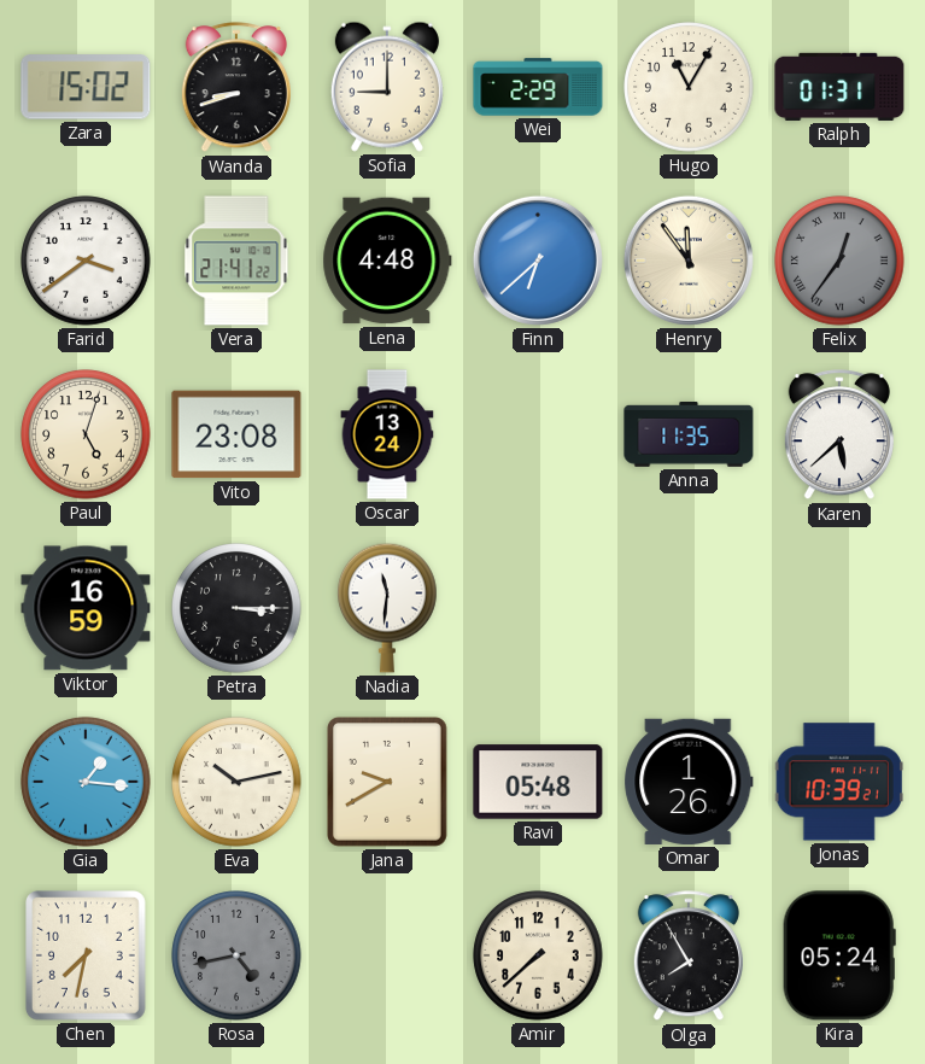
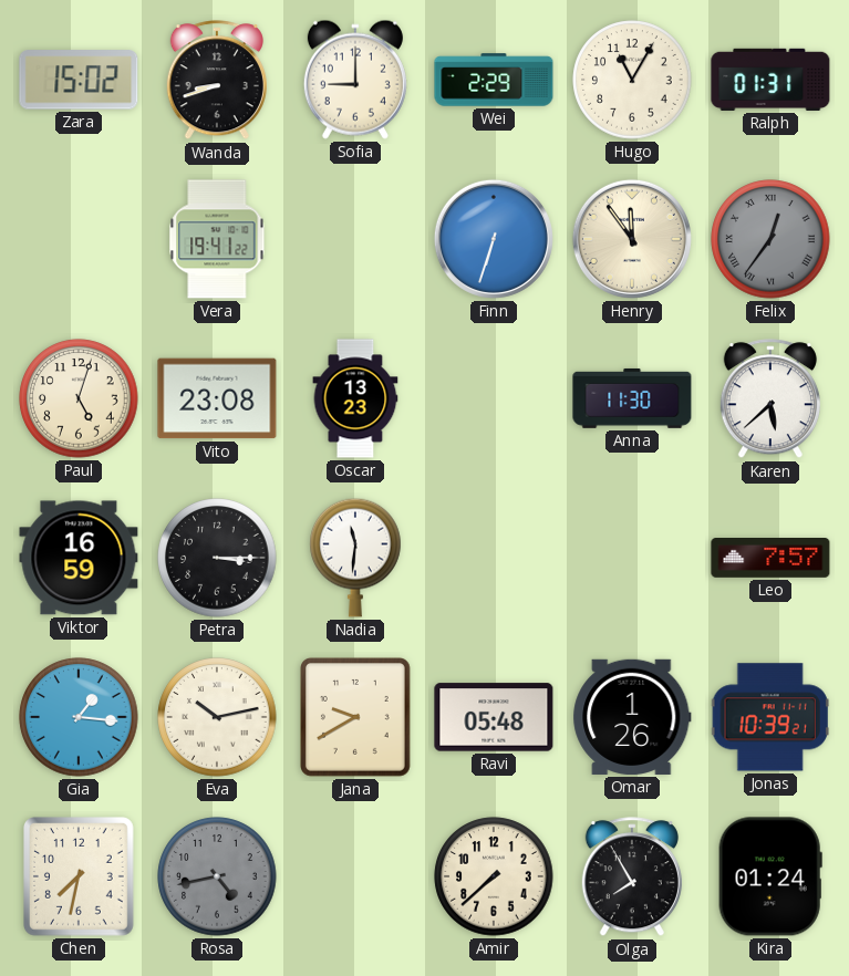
Farid: 3:39 -> none
Vera: 21:41 -> 19:41
Lena: 4:48 -> none
Finn: 6:38 -> 6:33
Oscar: 13:24 -> 13:23
Anna: 11:35 -> 11:30
Leo: none -> 7:57
Kira: 05:24 -> 01:24
